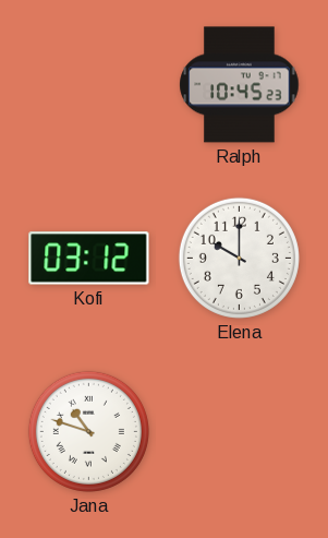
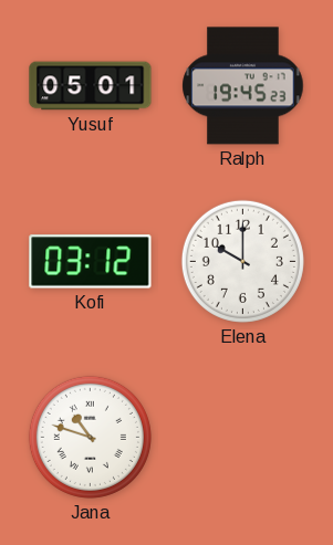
Yusuf: none -> 05:01
Ralph: 10:45 -> 19:45
